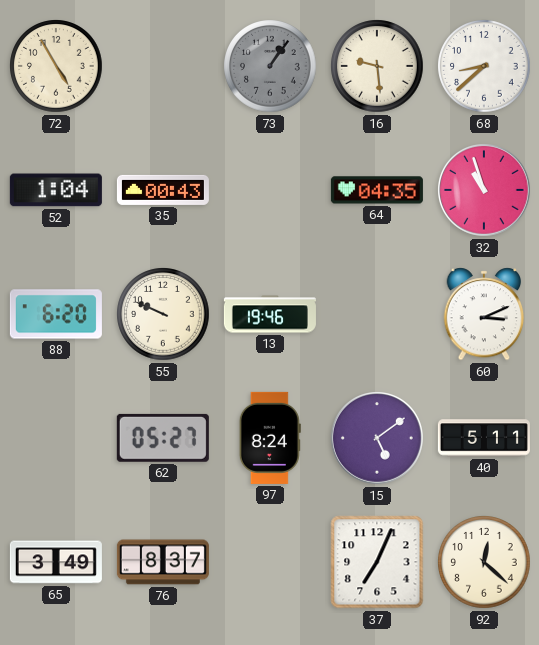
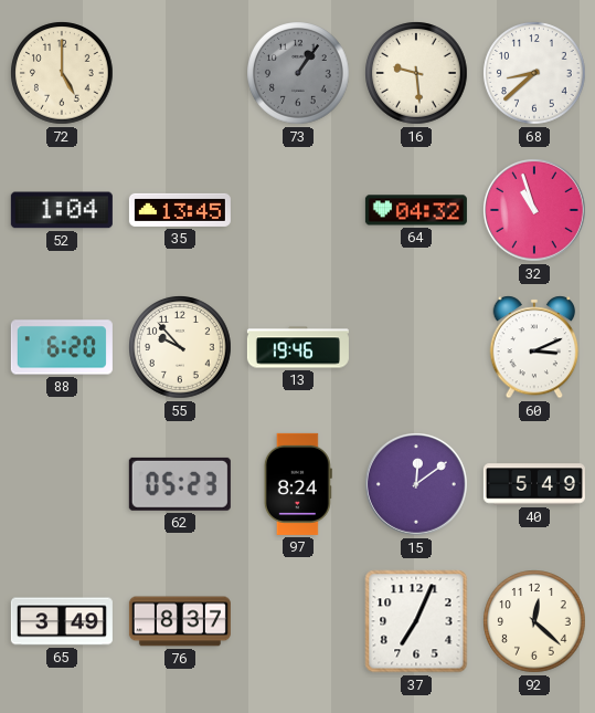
72: 4:55 -> 5:00
35: 00:43 -> 13:45
64: 04:35 -> 04:32
55: 9:49 -> 9:53
62: 05:27 -> 05:23
15: 5:09 -> 12:09
40: 5:11 -> 5:49
